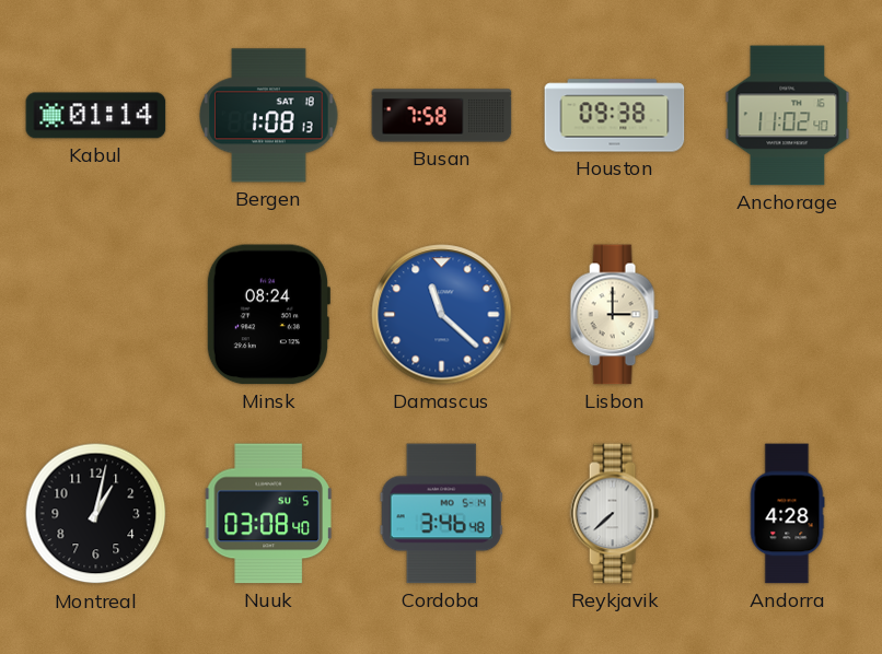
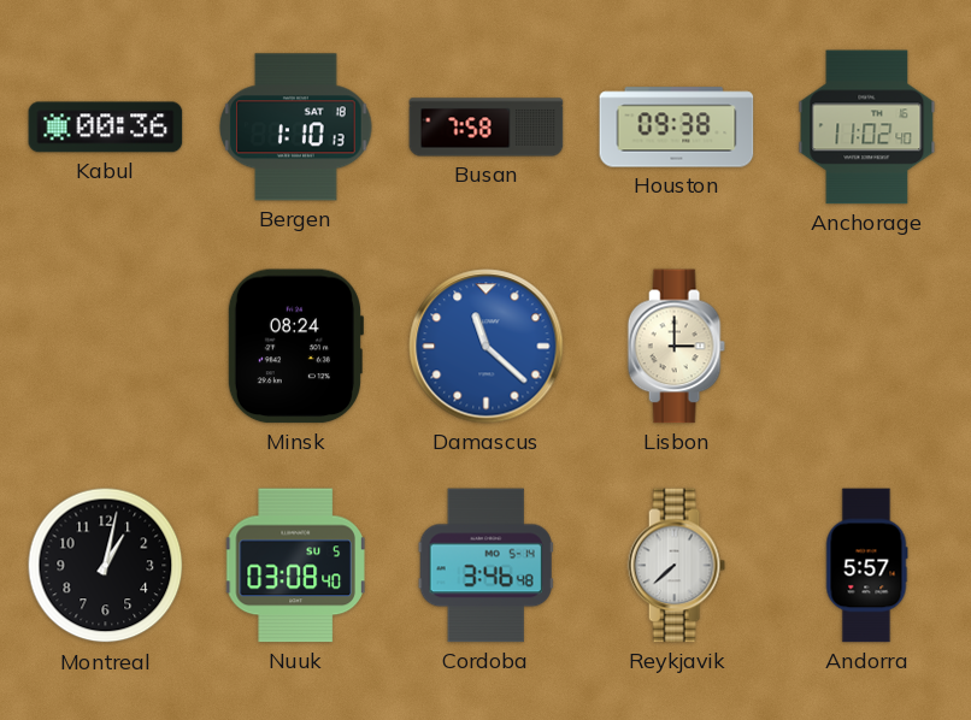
Kabul: 01:14 -> 00:36
Bergen: 1:08 -> 1:10
Andorra: 4:28 -> 5:57
